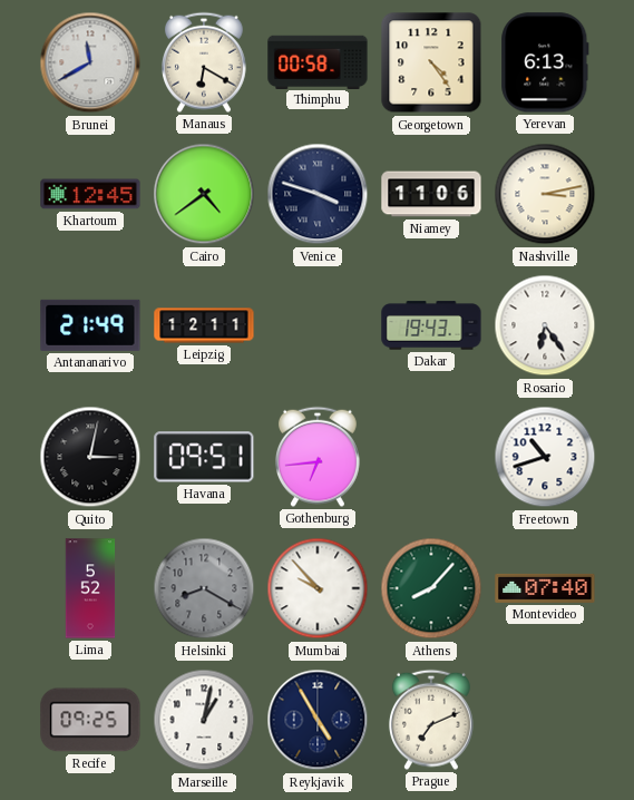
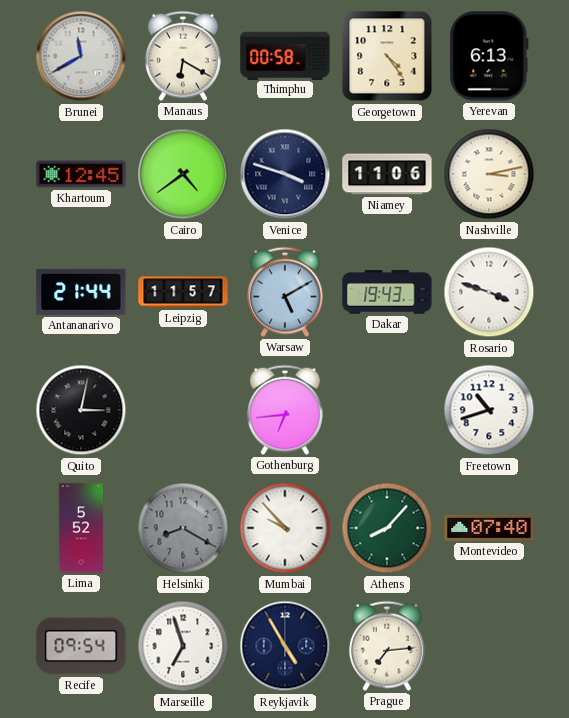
Antananarivo: 21:49 -> 21:44
Leipzig: 12:11 -> 11:57
Warsaw: none -> 5:10
Rosario: 6:24 -> 3:48
Havana: 09:51 -> none
Recife: 09:25 -> 09:54
Marseille: 1:02 -> 6:57
Prague: 7:11 -> 7:14
